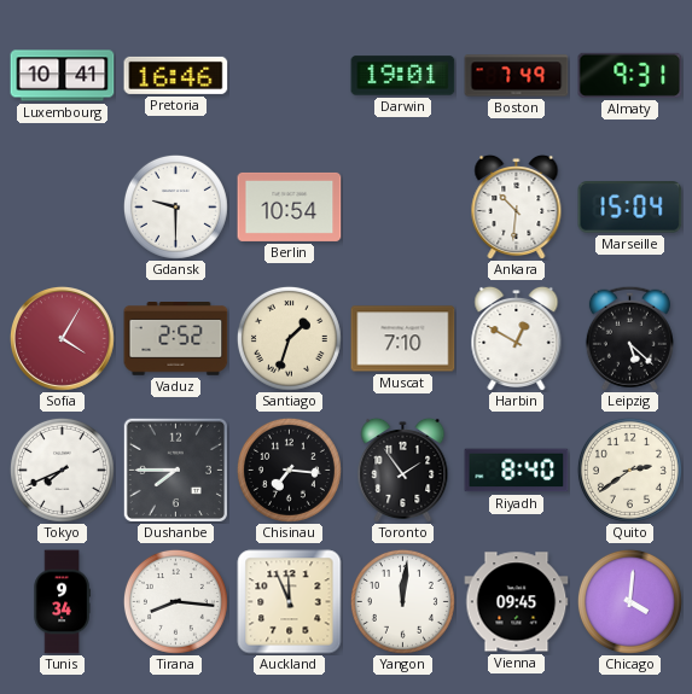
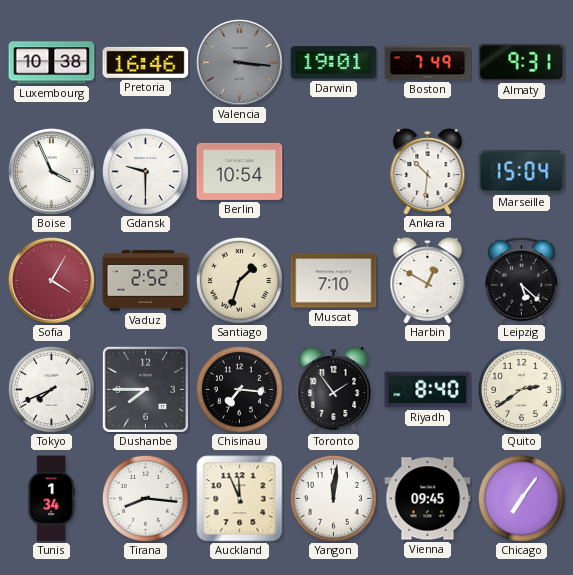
Luxembourg: 10:41 -> 10:38
Valencia: none -> 3:16
Boise: none -> 3:56
Tunis: 9:34 -> 1:34
Chicago: 4:01 -> 7:06
